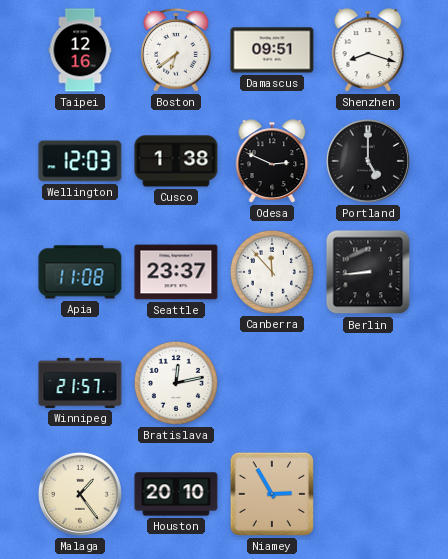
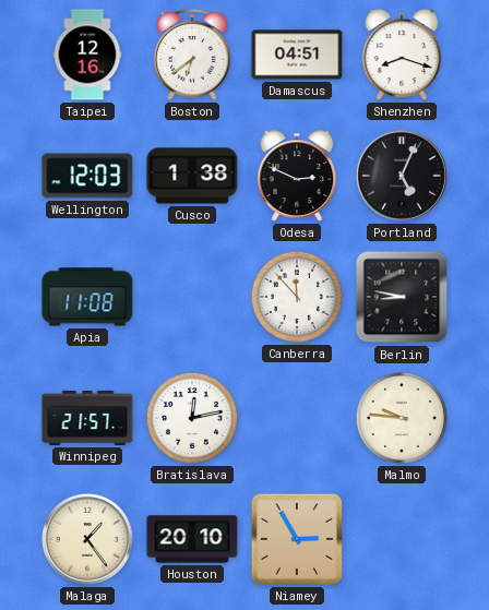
Damascus: 09:51 -> 04:51
Portland: 5:00 -> 5:04
Seattle: 23:37 -> none
Berlin: 8:44 -> 8:47
Malmo: none -> 9:46
